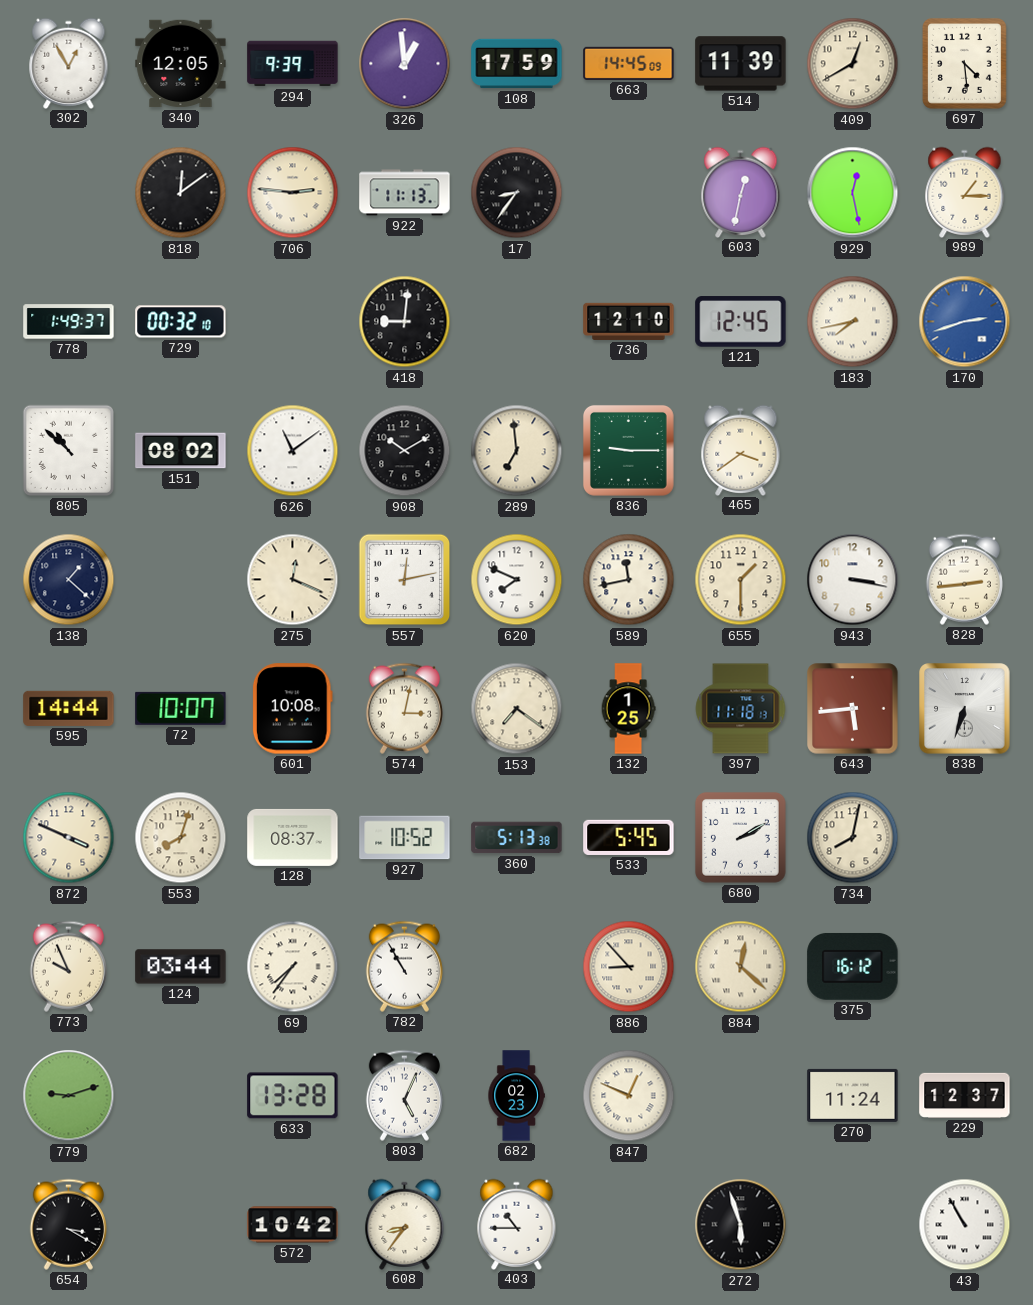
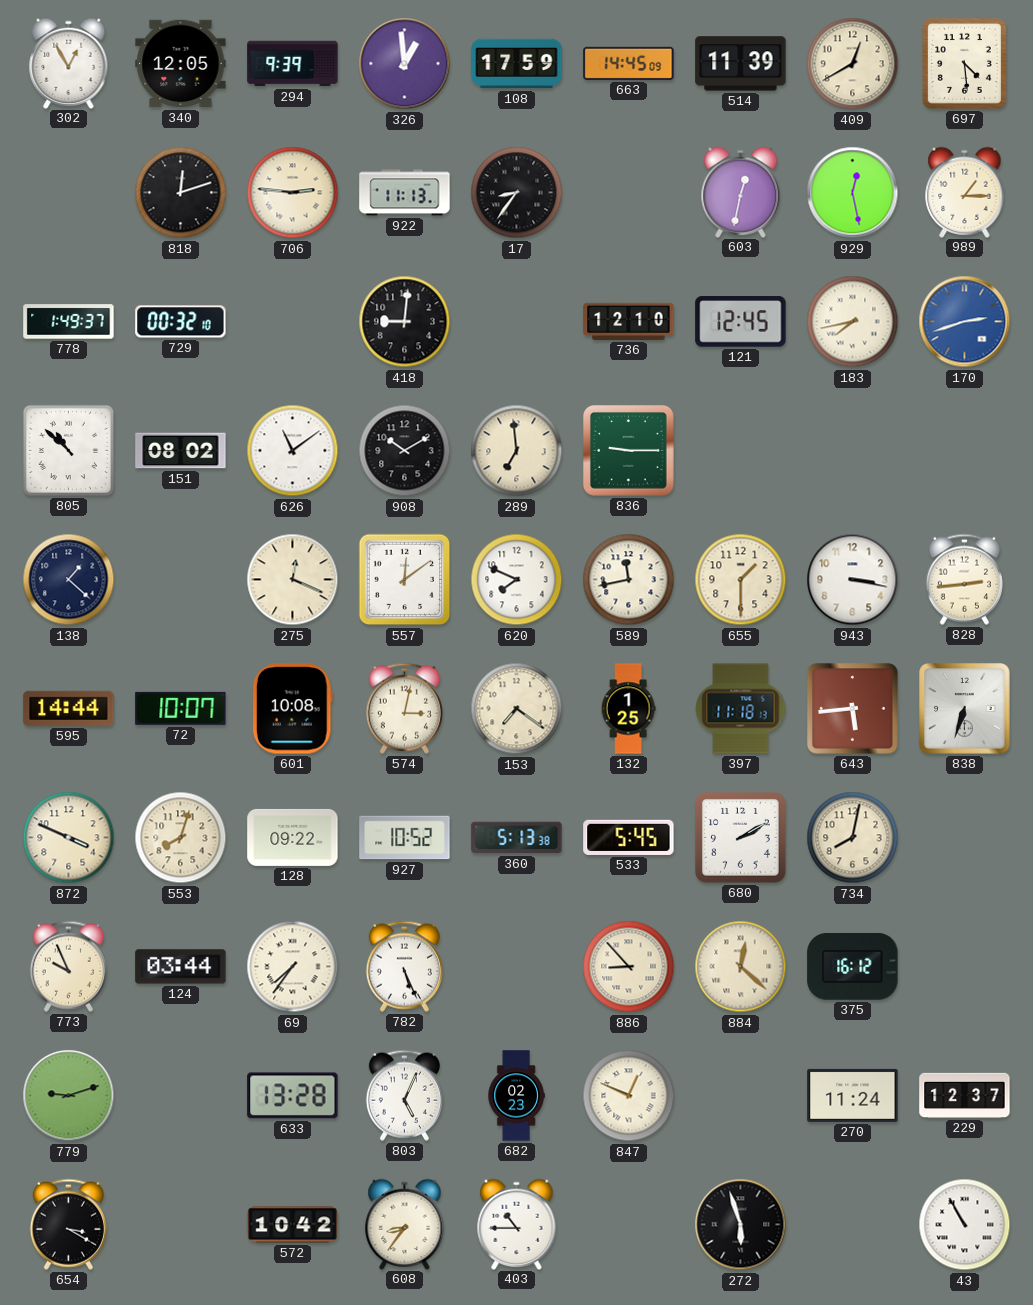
818: 12:09 -> 12:12
465: 3:39 -> none
557: 12:13 -> 12:09
128: 08:37 -> 09:22
782: 10:55 -> 5:26
